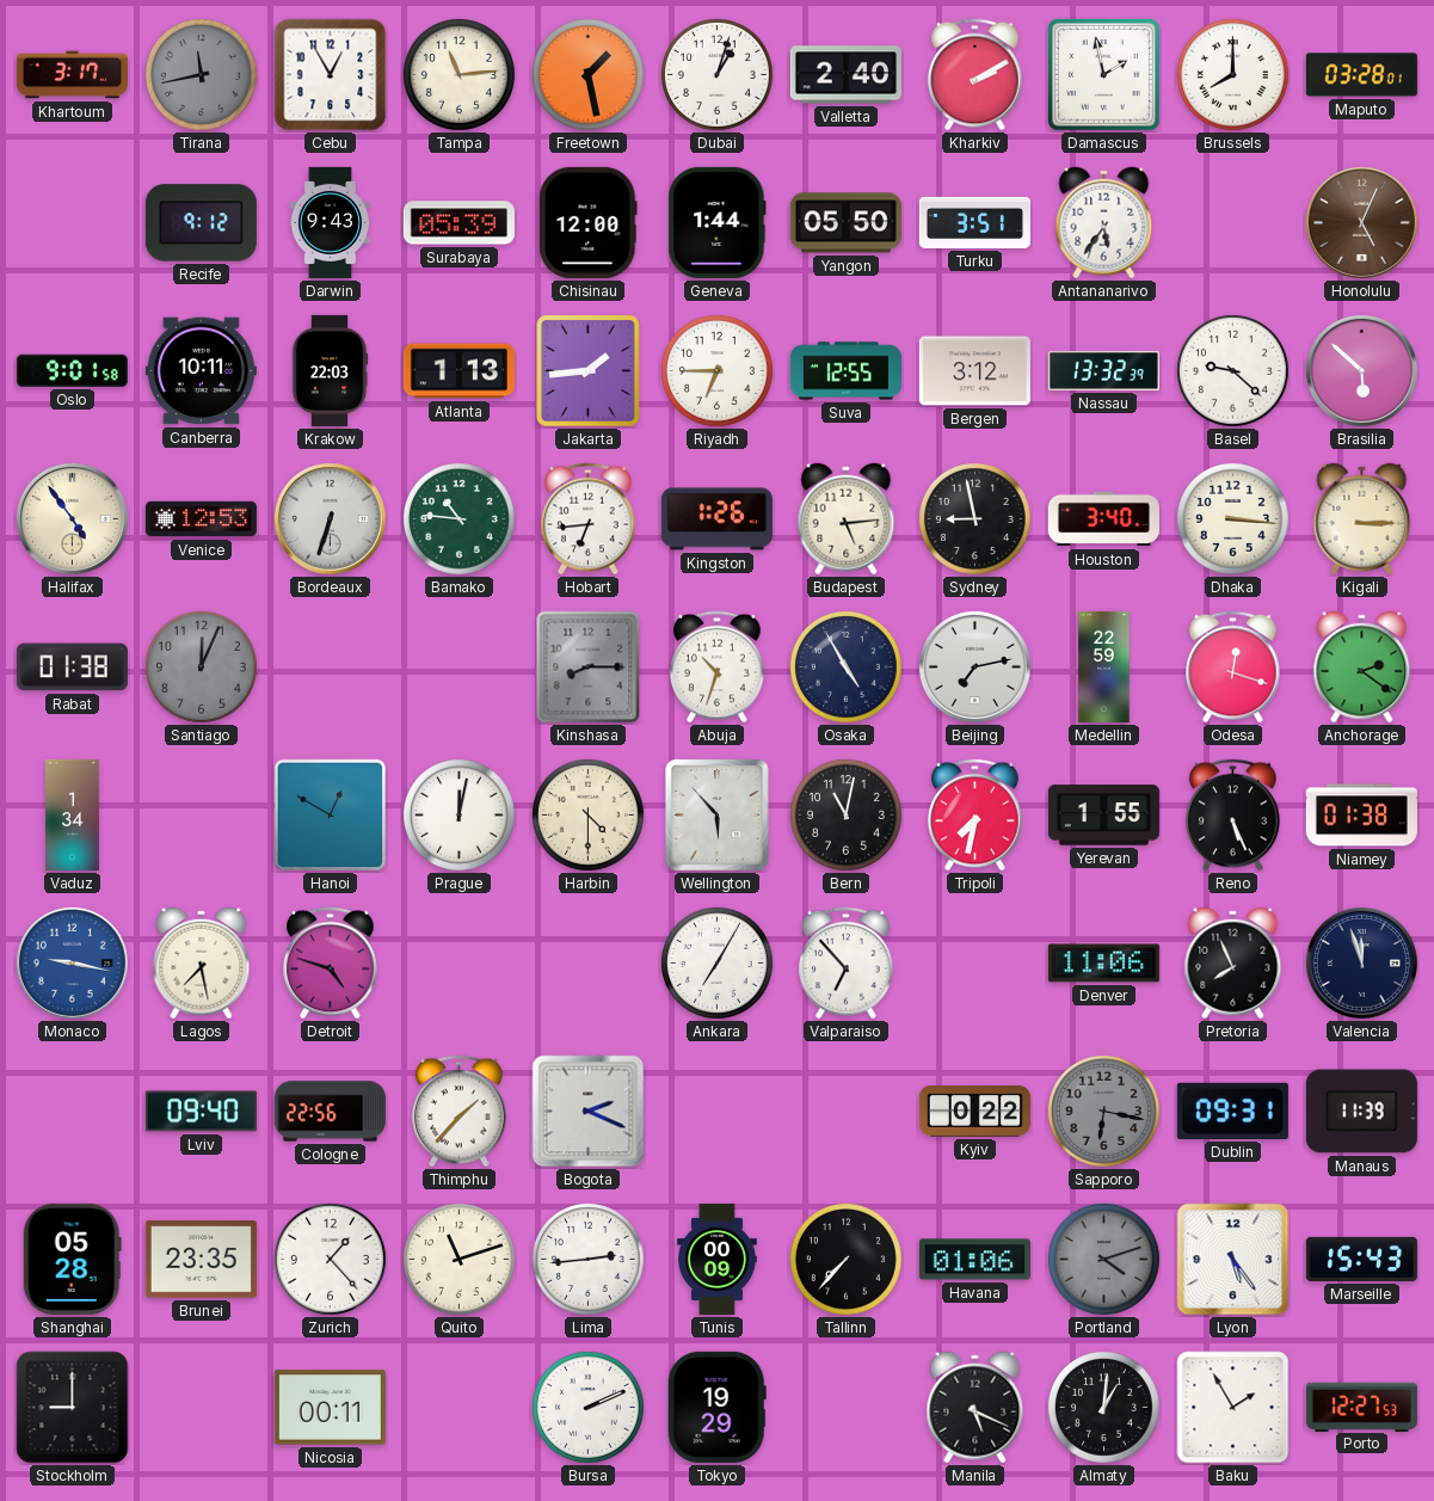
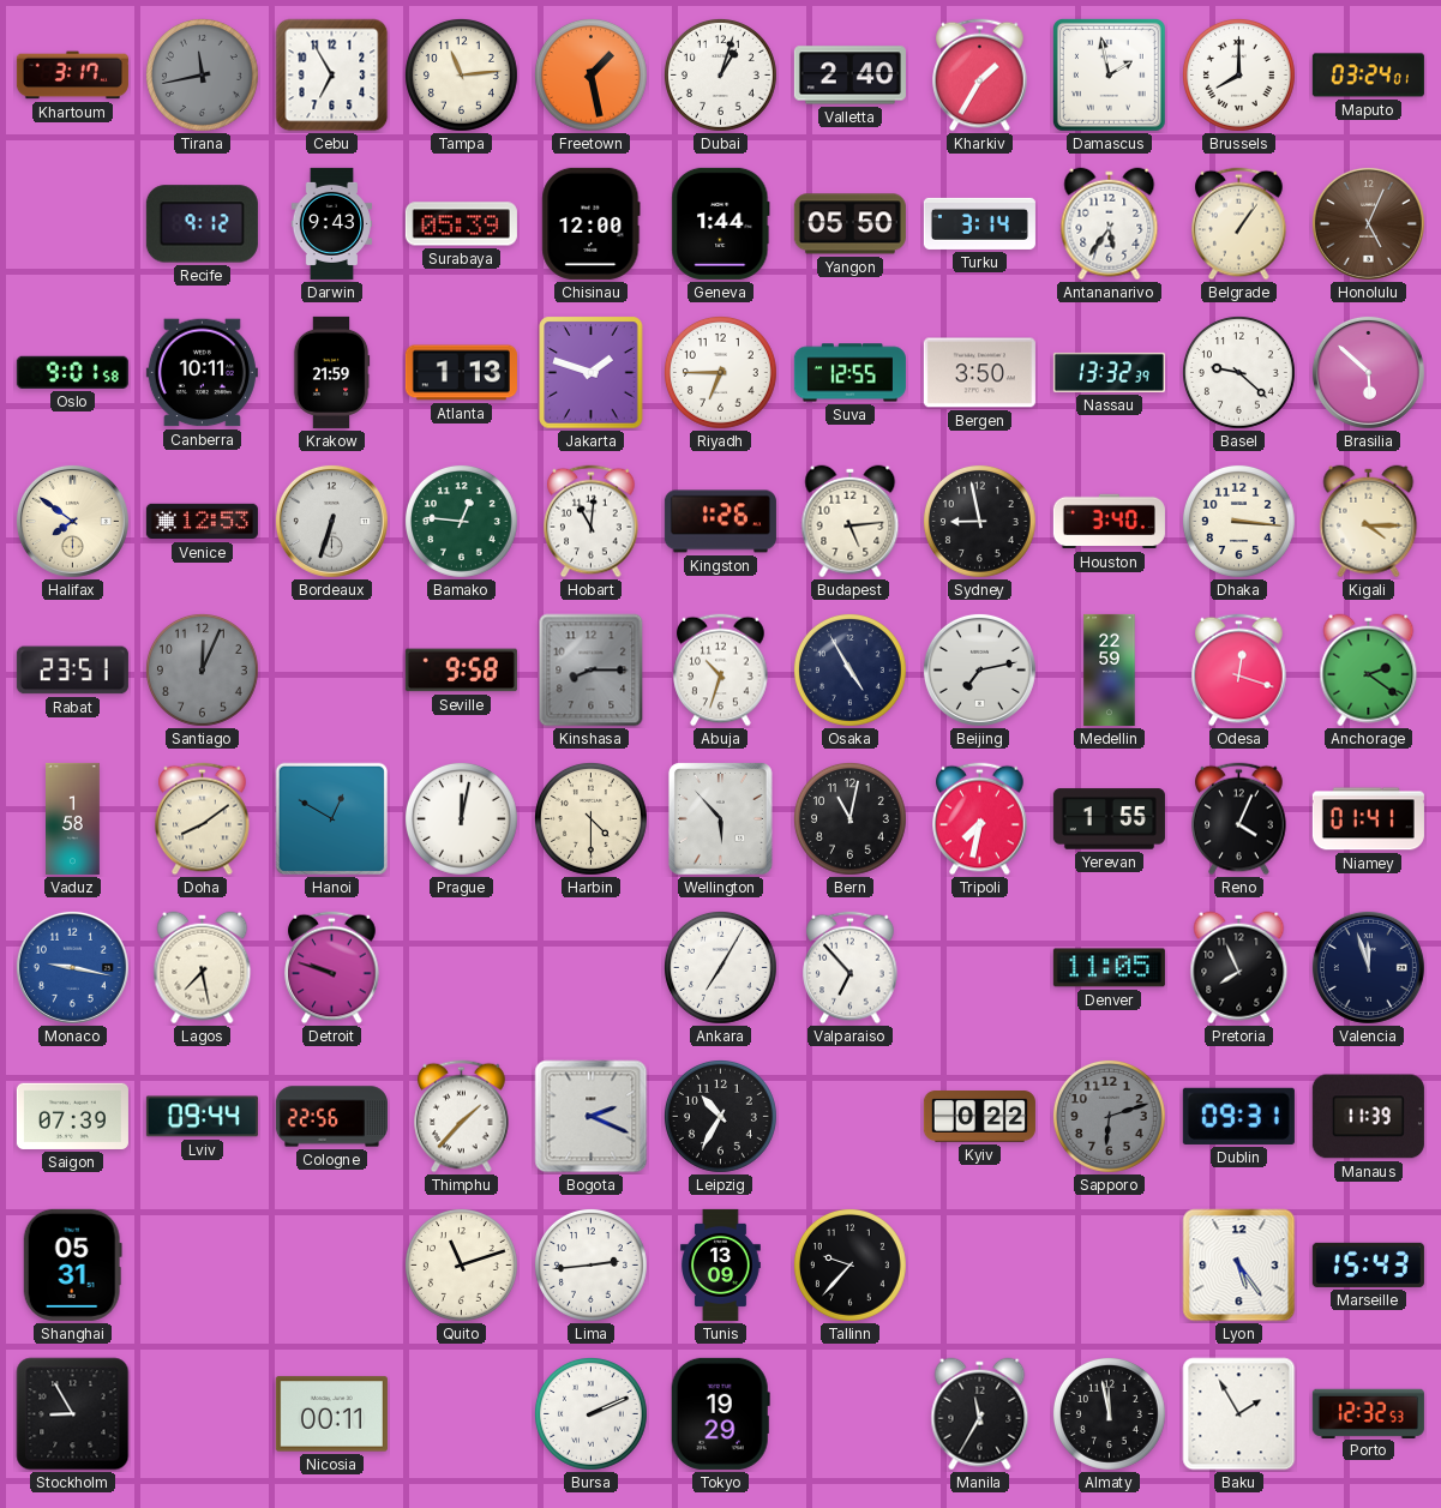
Cebu: 12:55 -> 6:55
Kharkiv: 2:10 -> 1:35
Maputo: 03:28 -> 03:24
Turku: 3:51 -> 3:14
Belgrade: none -> 1:06
Krakow: 22:03 -> 21:59
Jakarta: 1:44 -> 1:48
Bergen: 3:12 -> 3:50
Halifax: 4:54 -> 7:51
Bamako: 10:46 -> 12:46
Hobart: 6:44 -> 11:01
Kigali: 3:15 -> 4:15
Rabat: 01:38 -> 23:51
Seville: none -> 9:58
Vaduz: 1:34 -> 1:58
Doha: none -> 8:09
Reno: 5:26 -> 4:04
Niamey: 01:38 -> 01:41
Detroit: 4:48 -> 9:48
Denver: 11:06 -> 11:05
Saigon: none -> 07:39
Lviv: 09:40 -> 09:44
Leipzig: none -> 10:35
Sapporo: 6:17 -> 6:12
Shanghai: 05:28 -> 05:31
Brunei: 23:35 -> none
Zurich: 1:23 -> none
Tunis: 00:09 -> 13:09
Tallinn: 7:37 -> 9:37
Havana: 01:06 -> none
Portland: 4:12 -> none
Stockholm: 9:00 -> 8:55
Manila: 5:19 -> 11:35
Almaty: 1:01 -> 11:58
Porto: 12:27 -> 12:32
